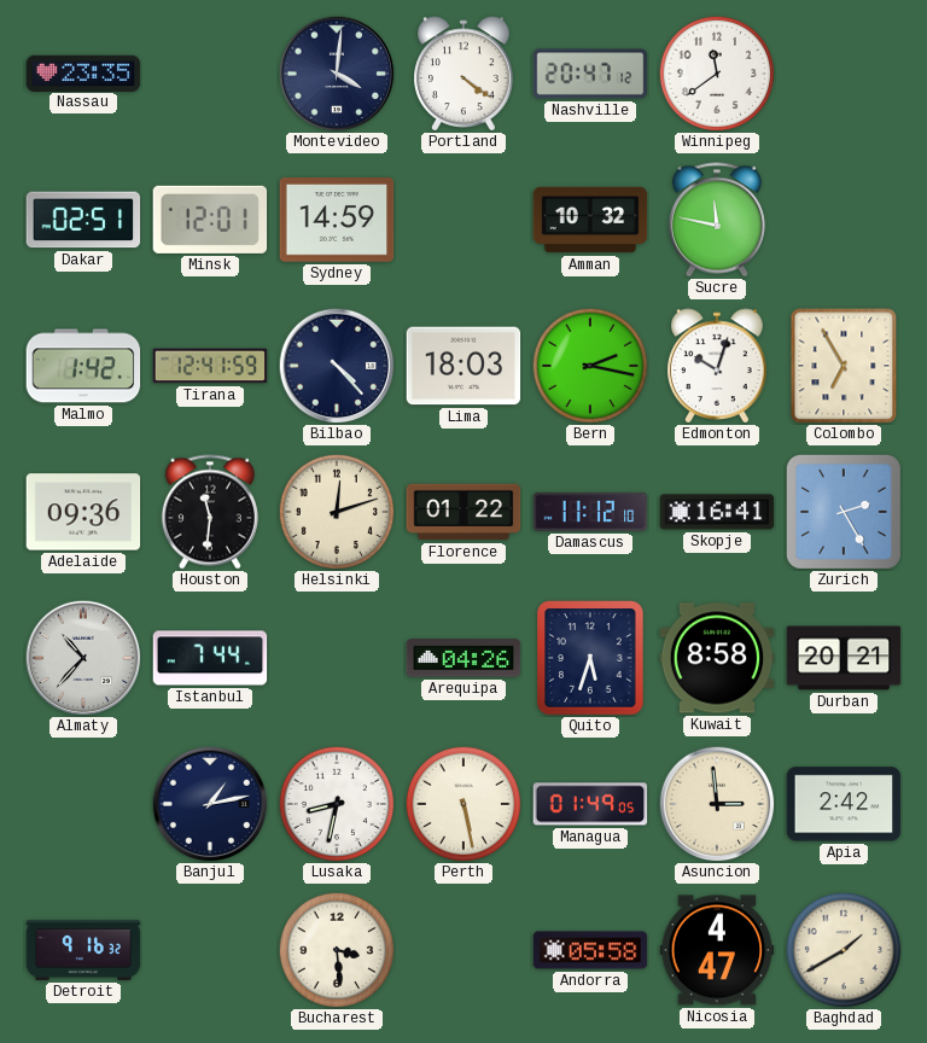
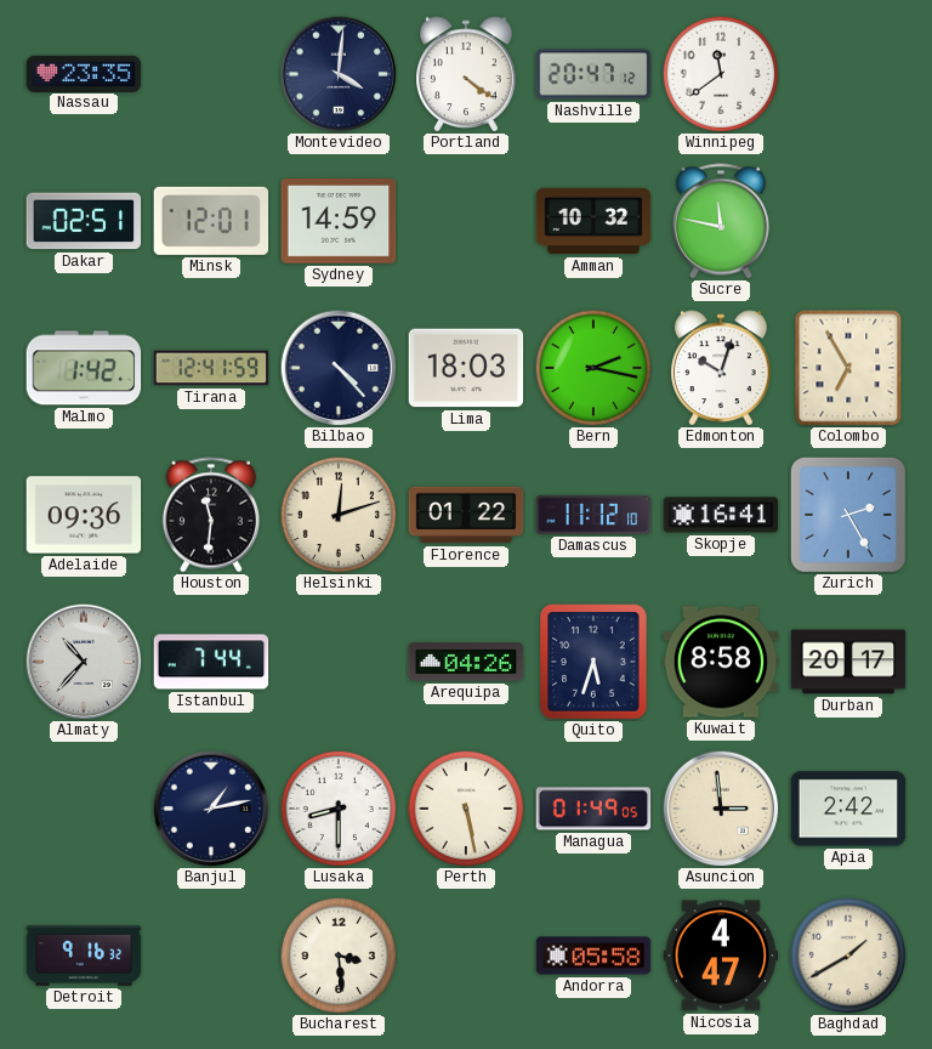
Durban: 20:21 -> 20:17
Lusaka: 8:32 -> 8:30
